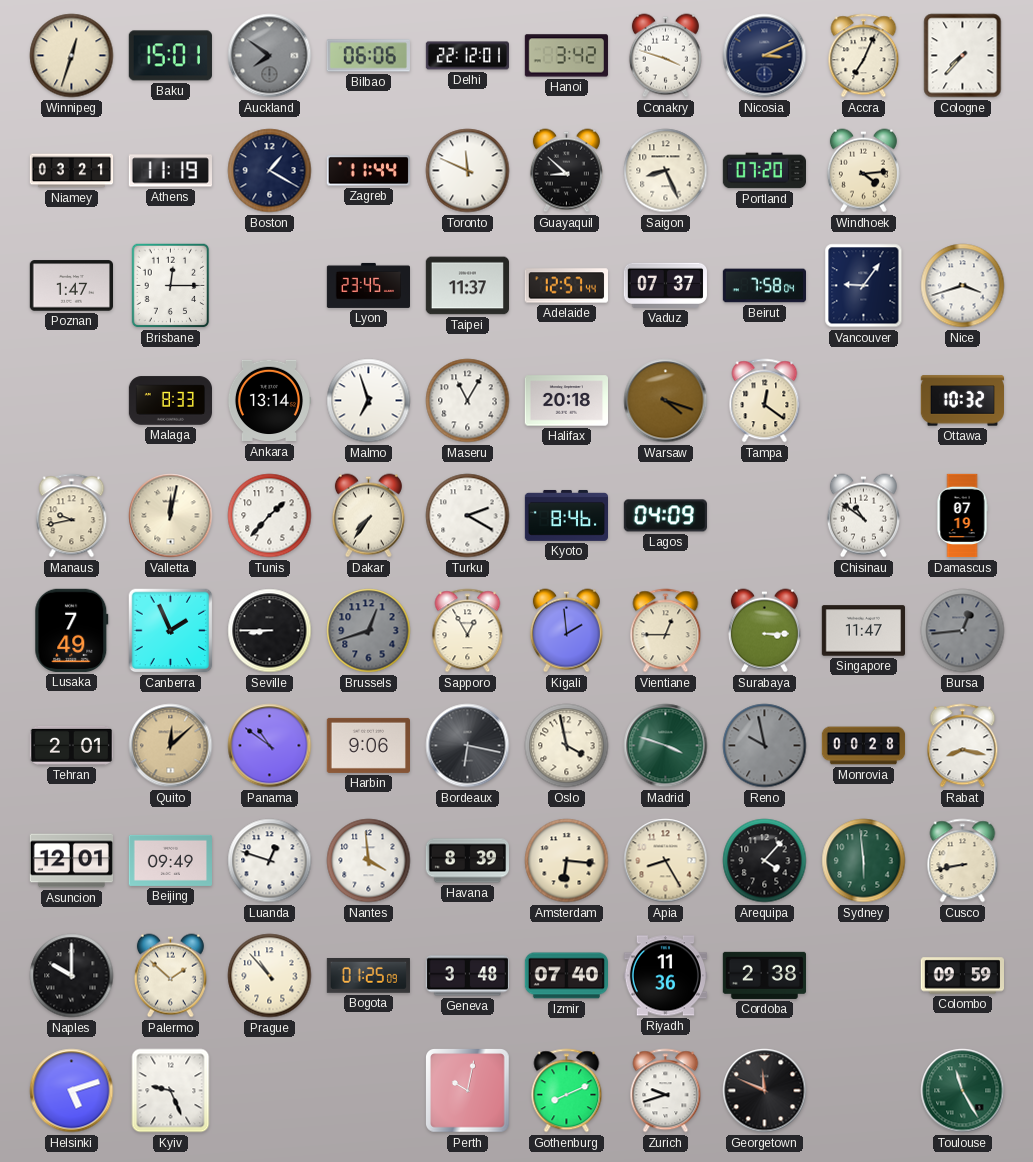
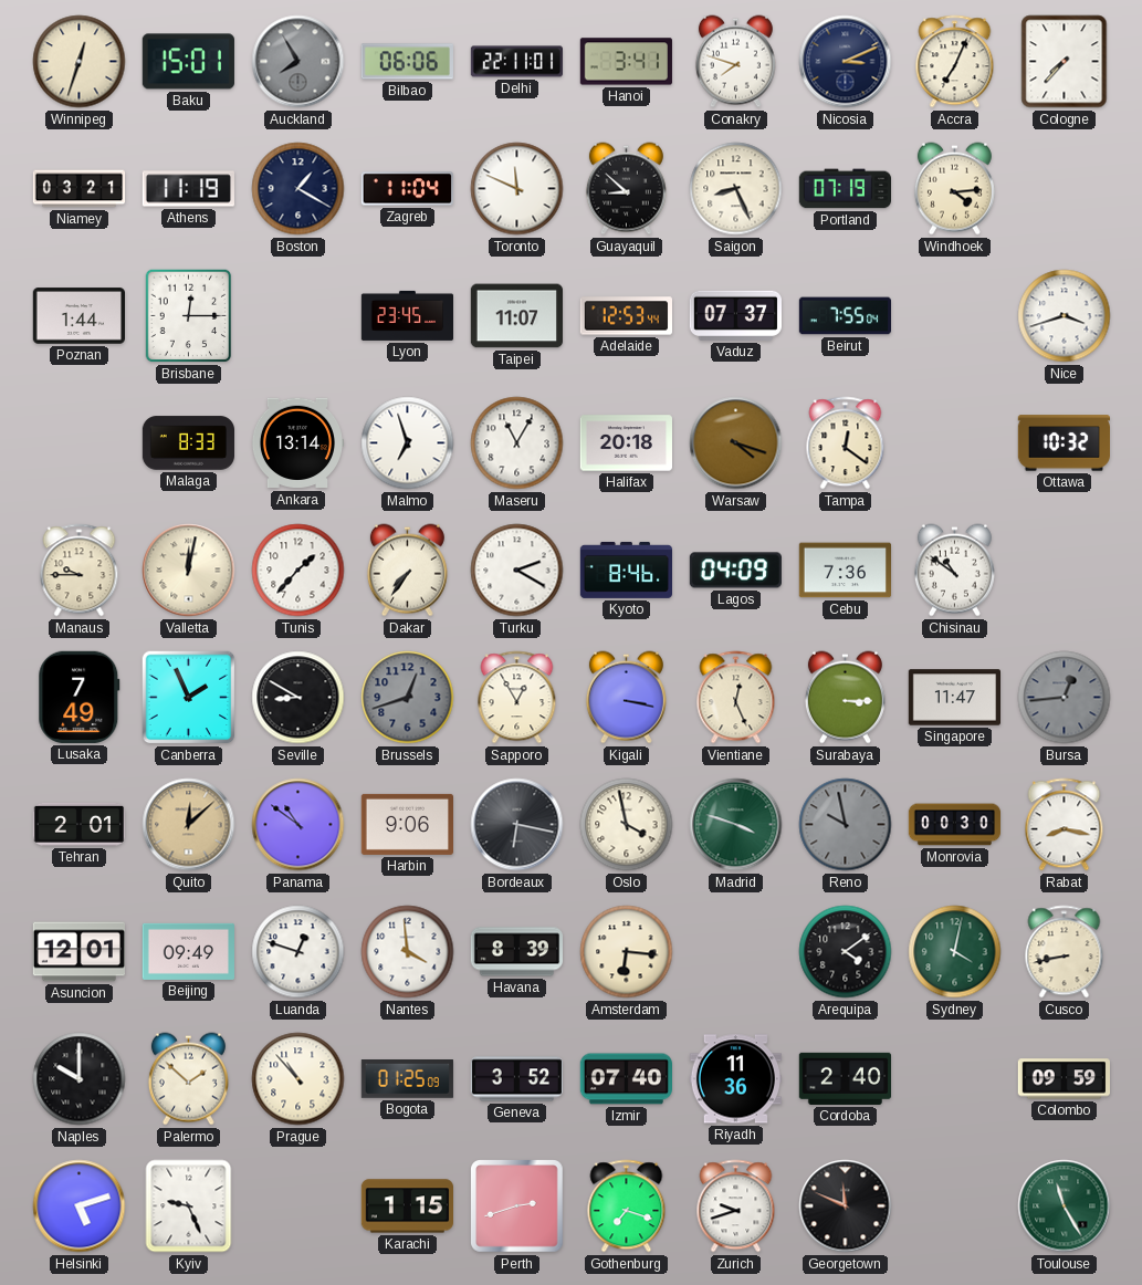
Auckland: 7:51 -> 7:55
Delhi: 22:12 -> 22:11
Hanoi: 3:42 -> 3:41
Conakry: 3:48 -> 7:48
Zagreb: 11:44 -> 11:04
Portland: 07:20 -> 07:19
Poznan: 1:47 -> 1:44
Taipei: 11:37 -> 11:07
Adelaide: 12:57 -> 12:53
Beirut: 7:58 -> 7:55
Vancouver: 9:06 -> none
Manaus: 9:43 -> 9:45
Cebu: none -> 7:36
Damascus: 07:19 -> none
Seville: 8:45 -> 8:50
Kigali: 1:59 -> 3:17
Vientiane: 12:45 -> 12:26
Monrovia: 00:28 -> 00:30
Apia: 8:25 -> none
Arequipa: 4:07 -> 4:09
Sydney: 5:59 -> 4:02
Geneva: 3:48 -> 3:52
Cordoba: 2:38 -> 2:40
Karachi: none -> 1:15
Perth: 10:02 -> 2:42
Gothenburg: 8:11 -> 7:18
